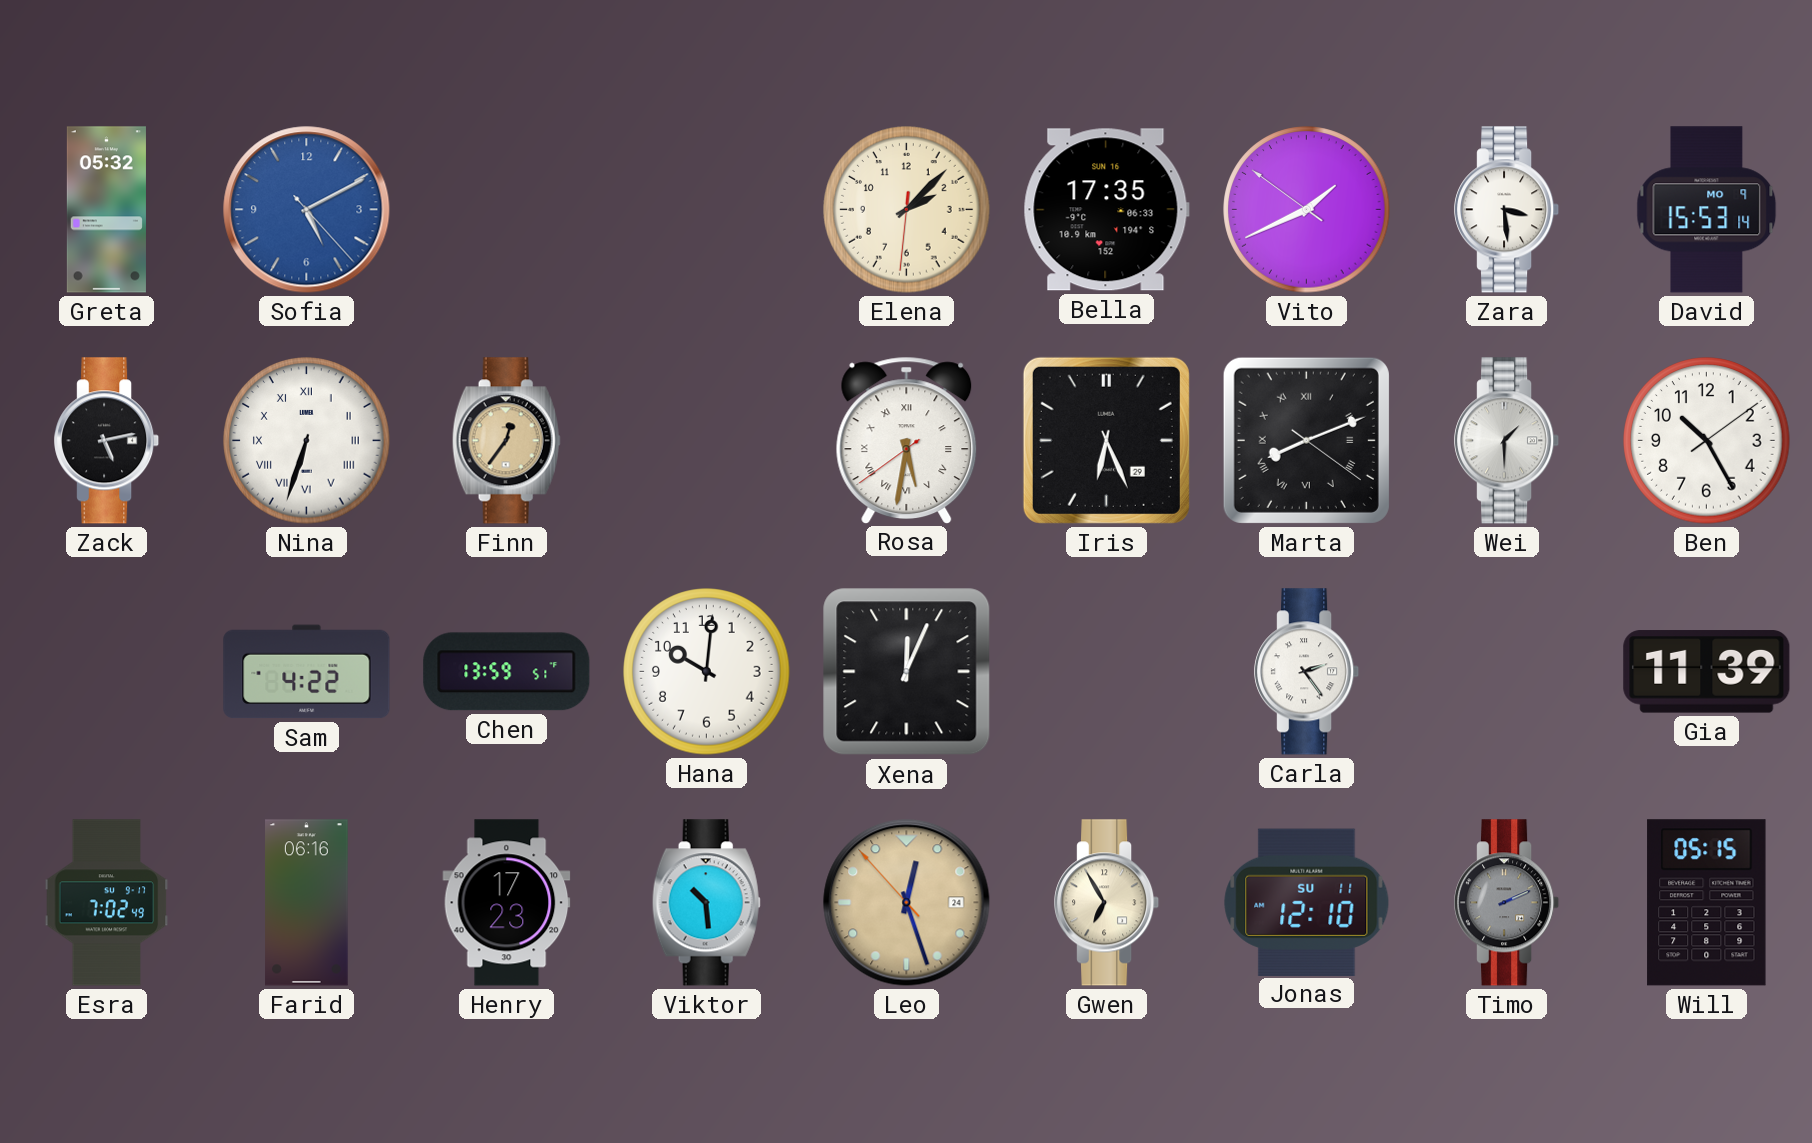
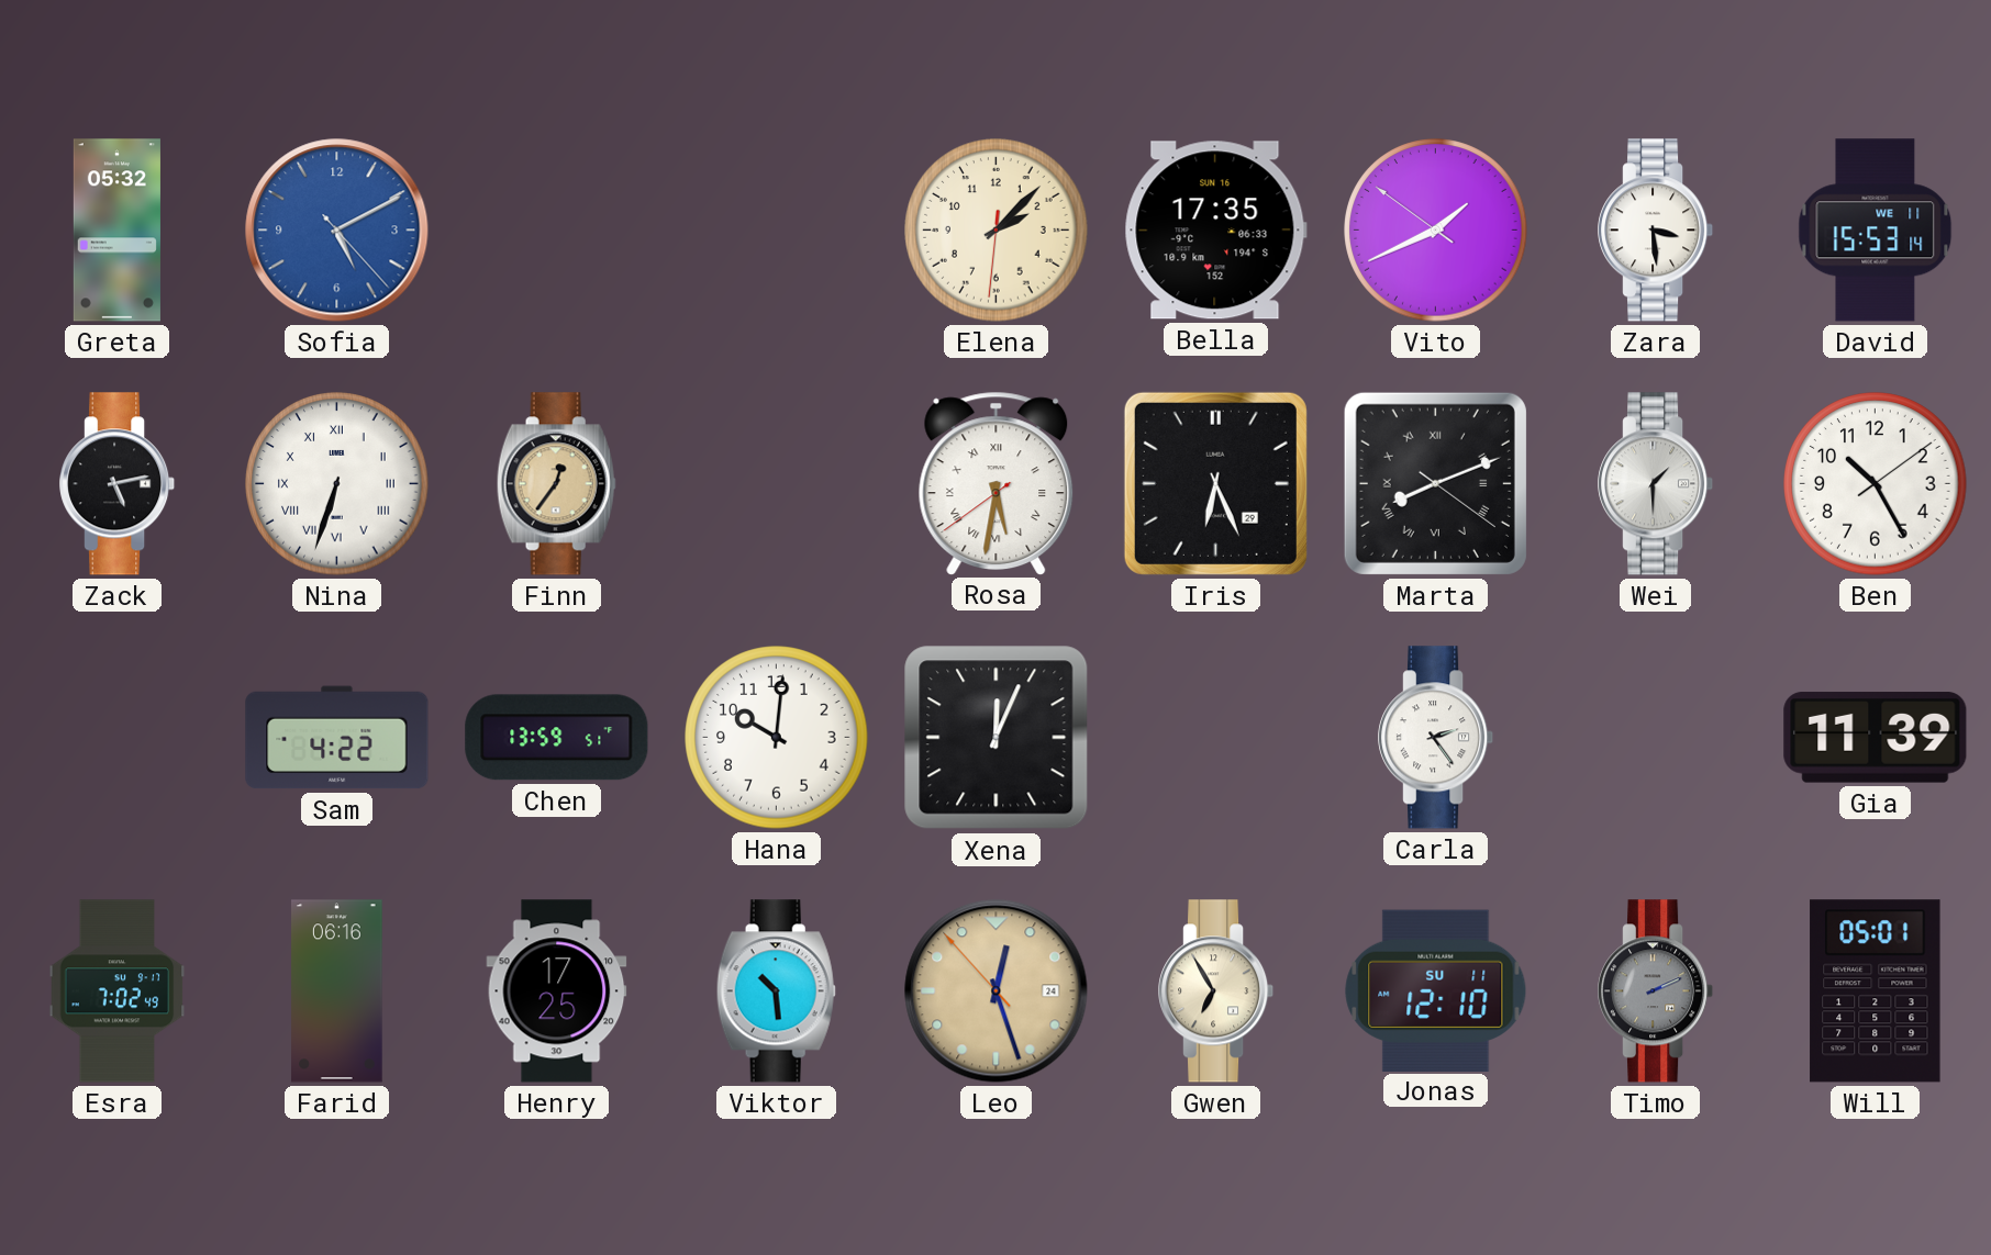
David date: MO 9 -> WE 11
Henry: 17:23 -> 17:25
Will: 05:15 -> 05:01
